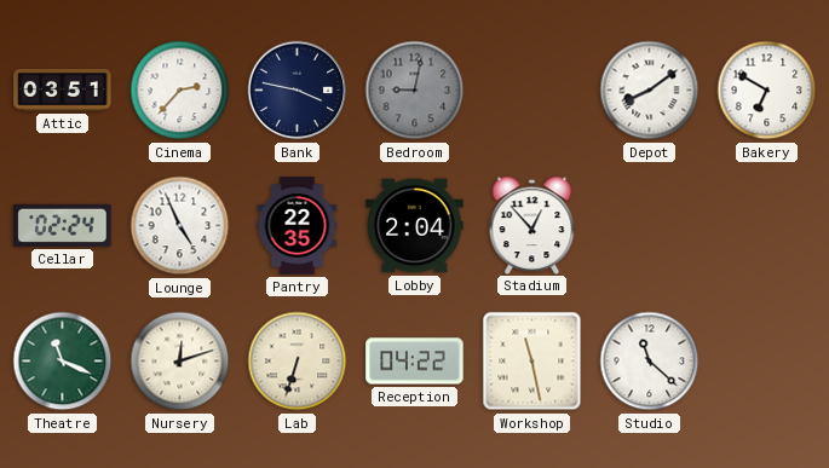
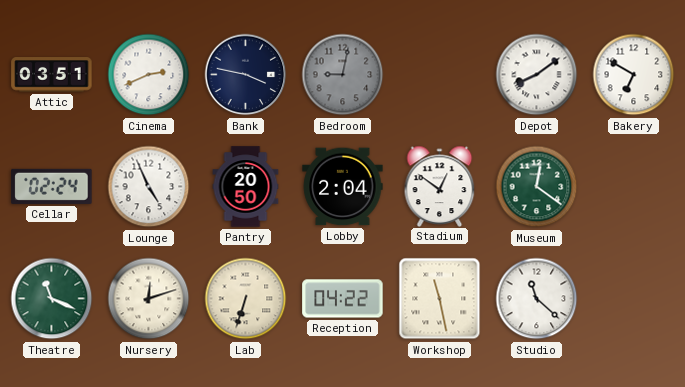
Cinema: 2:37 -> 2:41
Pantry: 22:35 -> 20:50
Stadium: 12:53 -> 12:51
Museum: none -> 12:21
